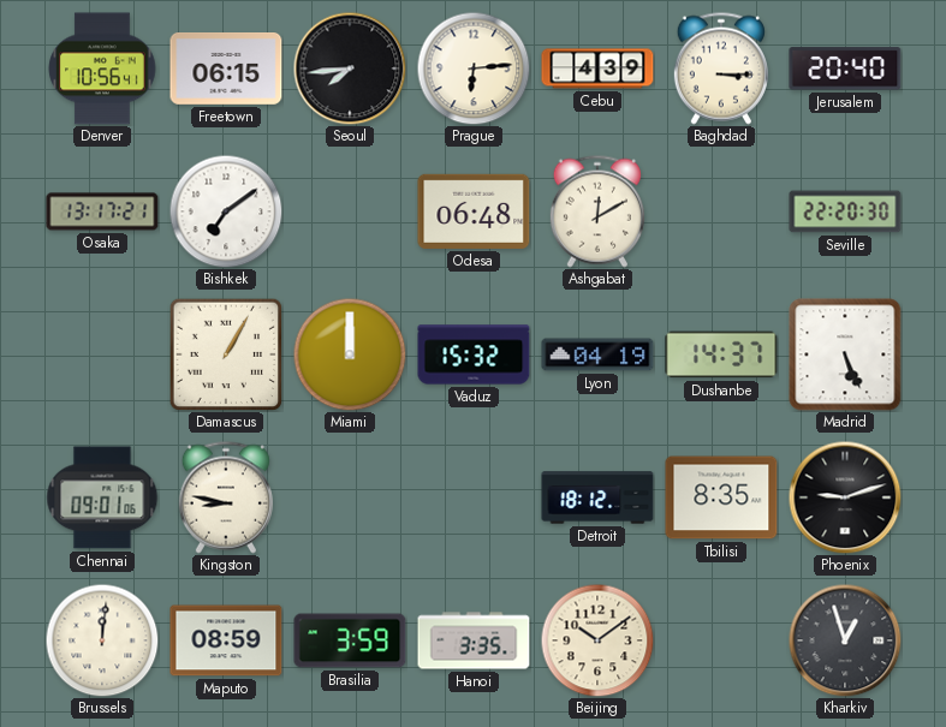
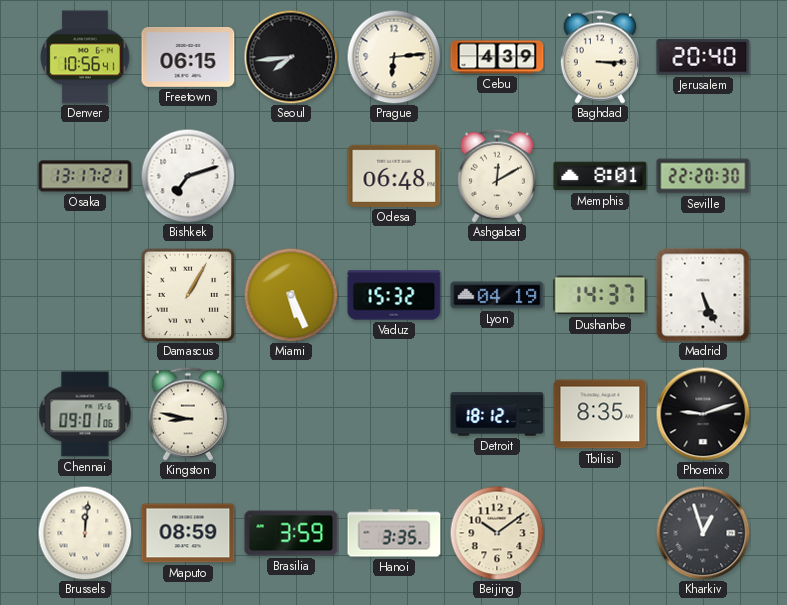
Bishkek: 7:09 -> 7:12
Memphis: none -> 8:01
Miami: 12:00 -> 5:26
